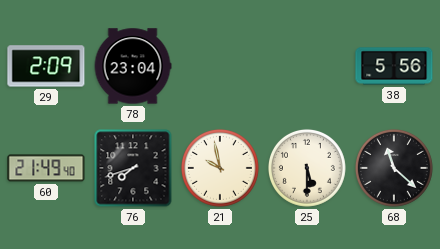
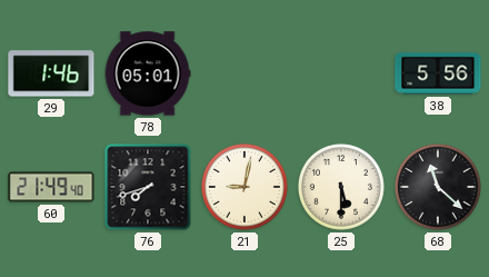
29: 2:09 -> 1:46
78: 23:04 -> 05:01
21: 9:58 -> 9:02
